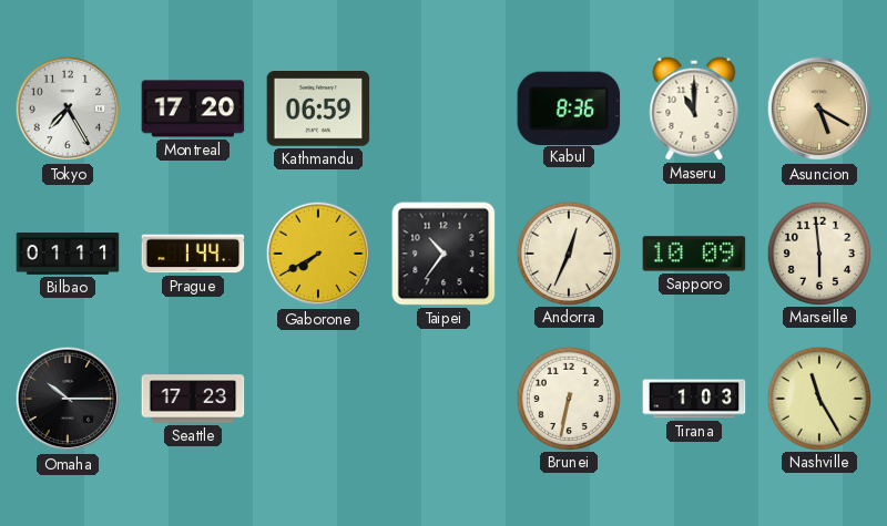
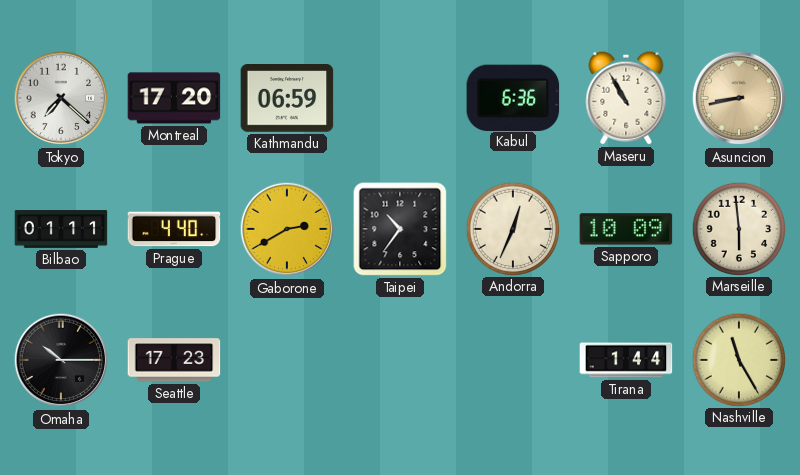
Tokyo: 7:25 -> 7:22
Kabul: 8:36 -> 6:36
Maseru: 11:00 -> 10:55
Asuncion: 5:20 -> 8:43
Prague: 1:44 -> 4:40
Gaborone: 7:40 -> 2:40
Brunei: 6:32 -> none
Tirana: 1:03 -> 1:44
